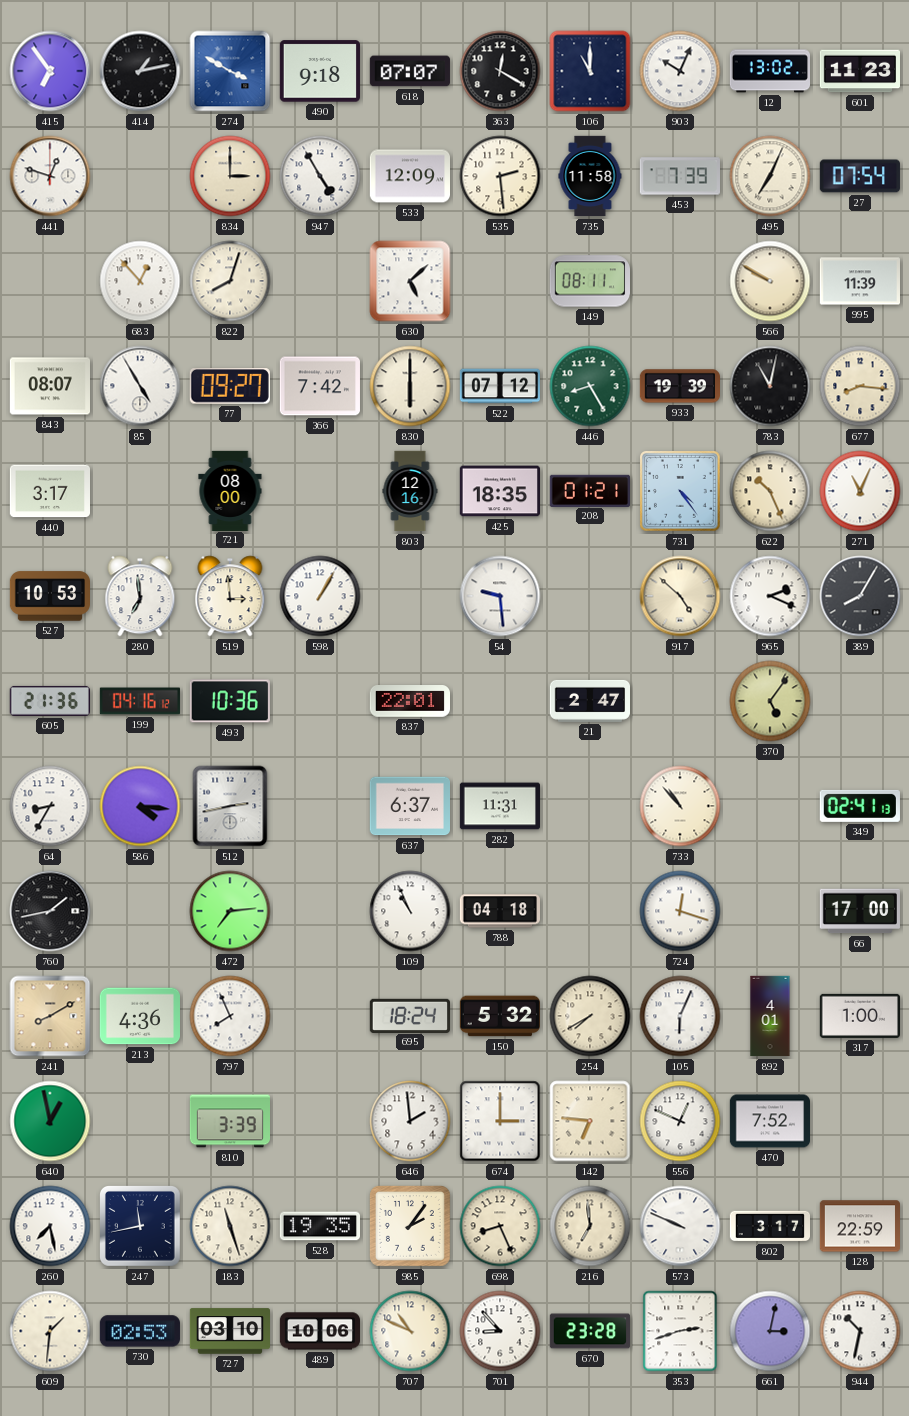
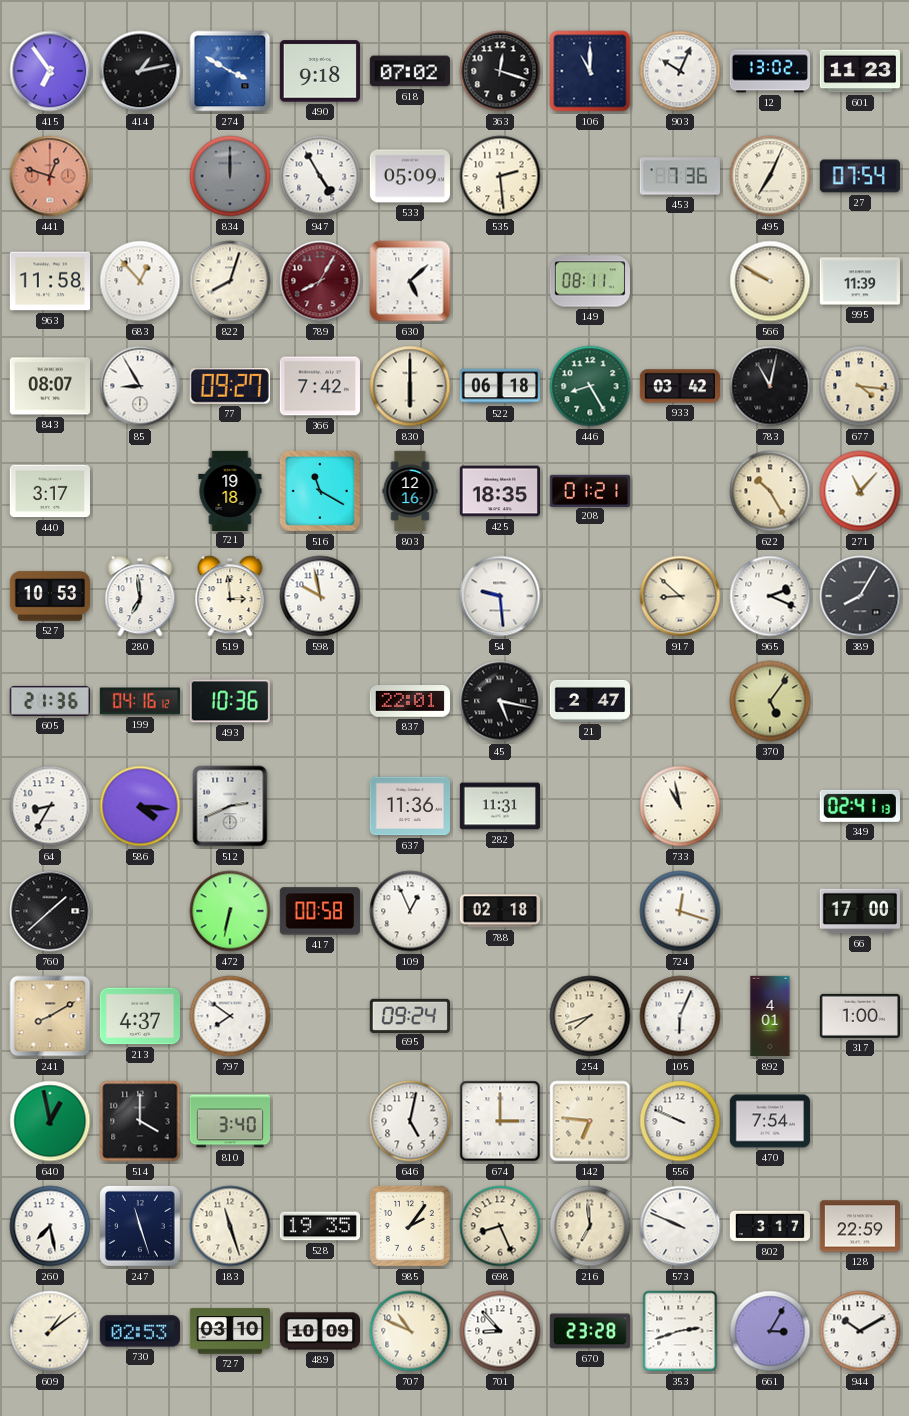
618: 07:07 -> 07:02
363: 12:20 -> 12:18
441 dial: white -> salmon
834: 3:00 -> 12:00
834 dial: cream -> grey
533: 12:09 -> 05:09
735: 11:58 -> none
453: 7:39 -> 7:36
963: none -> 11:58
789: none -> 8:05
85: 4:55 -> 8:55
522: 07:12 -> 06:18
933: 19:39 -> 03:42
677: 8:16 -> 4:16
721: 08:00 -> 19:18
516: none -> 11:20
731: 4:24 -> none
622: 10:26 -> 10:25
271: 11:04 -> 11:07
598: 1:05 -> 9:58
917: 4:52 -> 8:52
45: none -> 5:17
512: 2:43 -> 2:41
637: 6:37 -> 11:36
733: 10:53 -> 10:58
760: 1:43 -> 1:38
472: 7:14 -> 6:32
417: none -> 00:58
109: 10:56 -> 12:56
788: 04:18 -> 02:18
213: 4:36 -> 4:37
797: 7:56 -> 7:51
695: 18:24 -> 09:24
150: 5:32 -> none
254: 7:40 -> 7:42
514: none -> 4:00
810: 3:39 -> 3:40
646: 1:59 -> 5:02
556: 12:49 -> 9:49
470: 7:52 -> 7:54
247: 11:43 -> 11:27
609: 1:31 -> 1:09
489: 10:06 -> 10:09
661: 3:02 -> 3:05
944: 10:32 -> 10:10
